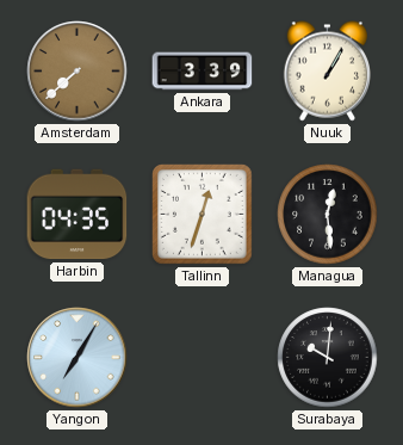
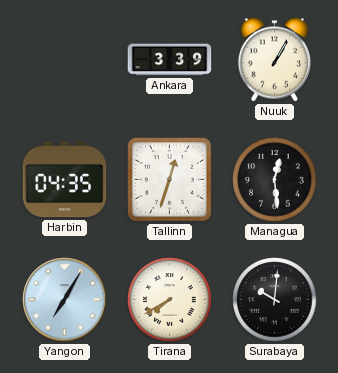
Amsterdam: 7:38 -> none
Tirana: none -> 7:40
